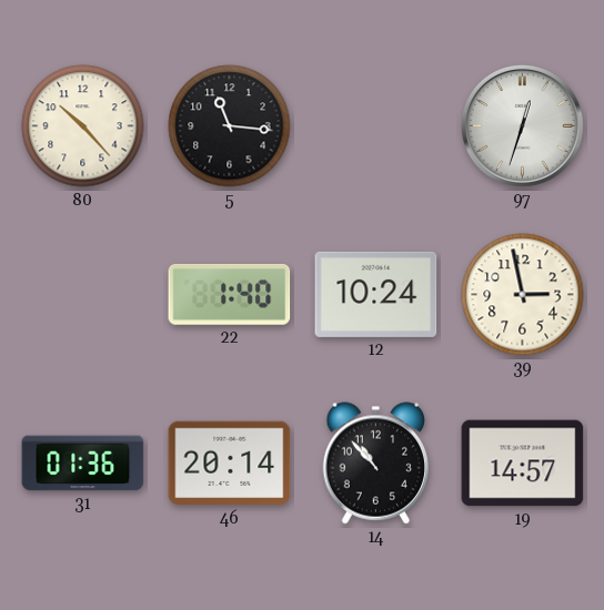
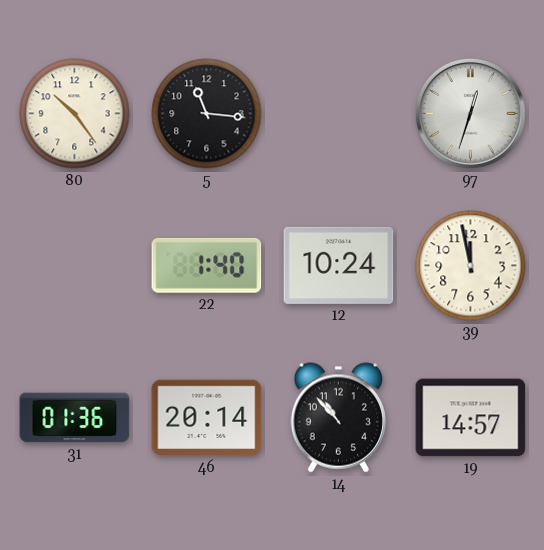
80: 10:23 -> 10:24
39: 2:58 -> 11:58
